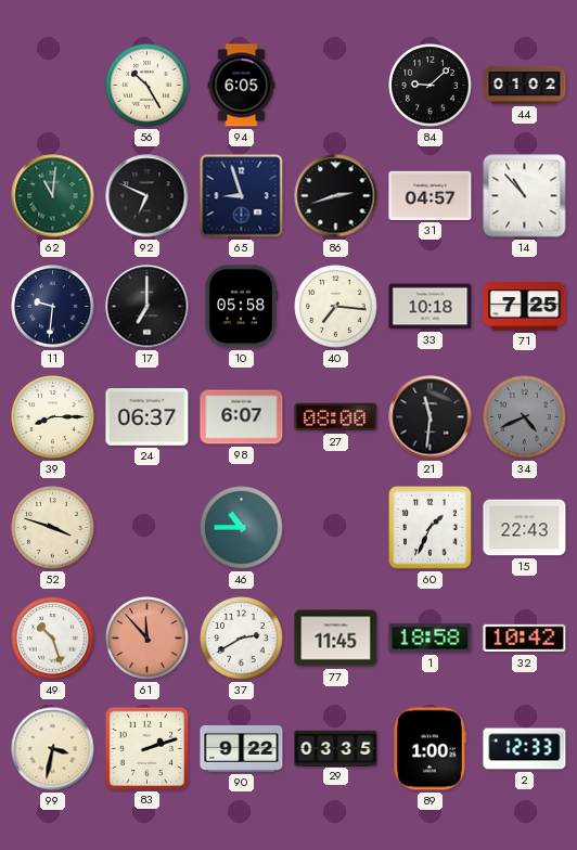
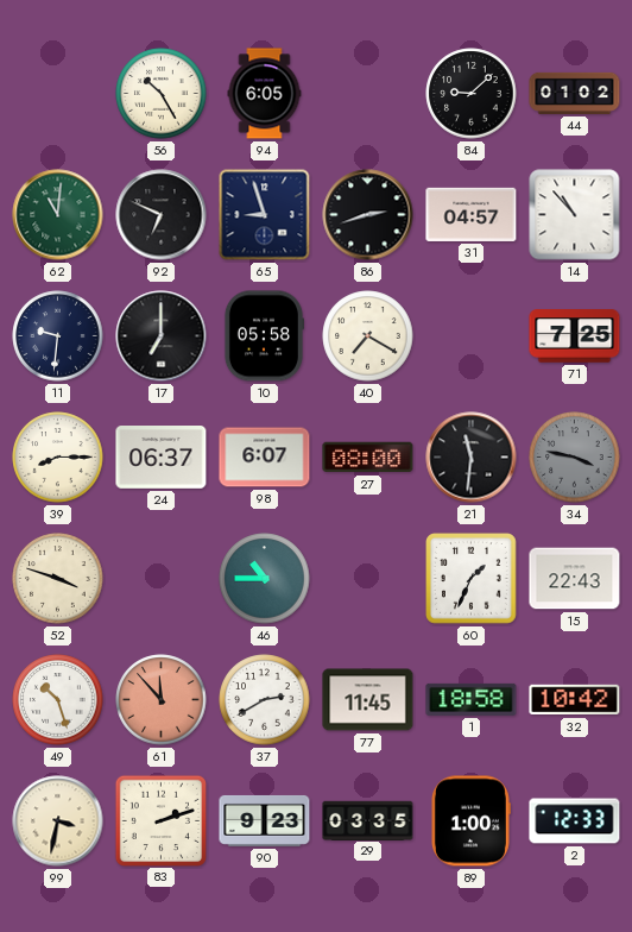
40: 7:16 -> 7:20
33: 10:18 -> none
34: 4:41 -> 3:47
90: 9:22 -> 9:23
